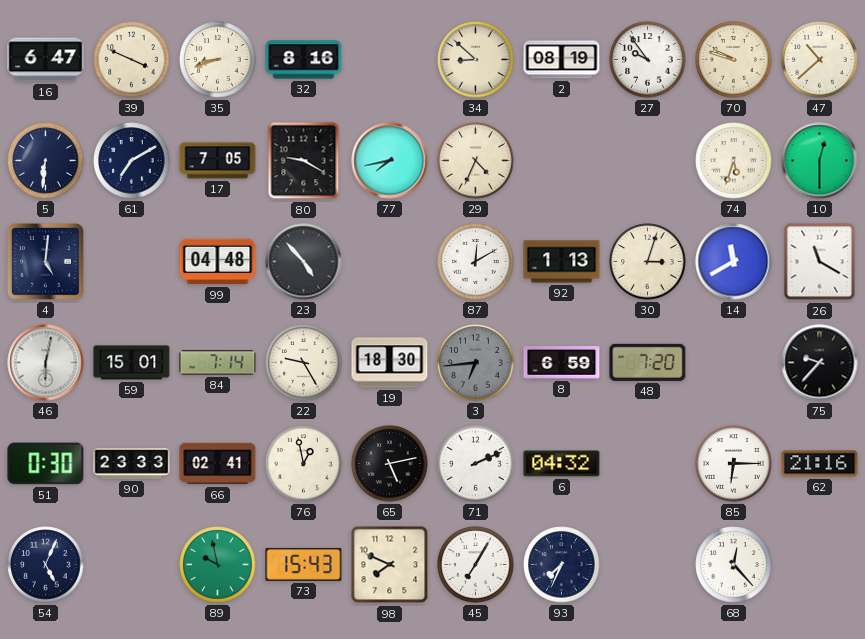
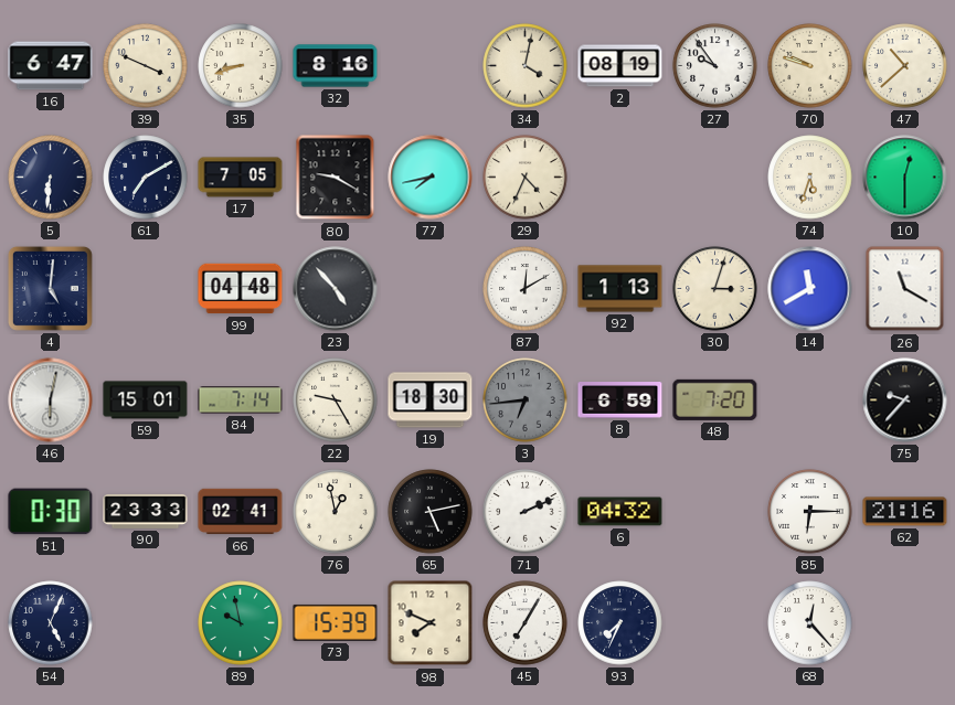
34: 8:52 -> 4:02
73: 15:43 -> 15:39
